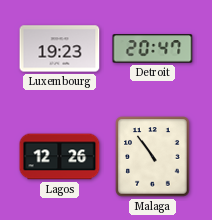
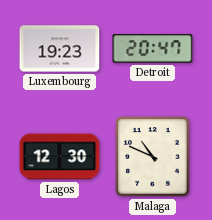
Lagos: 12:26 -> 12:30
Malaga: 10:54 -> 10:49
